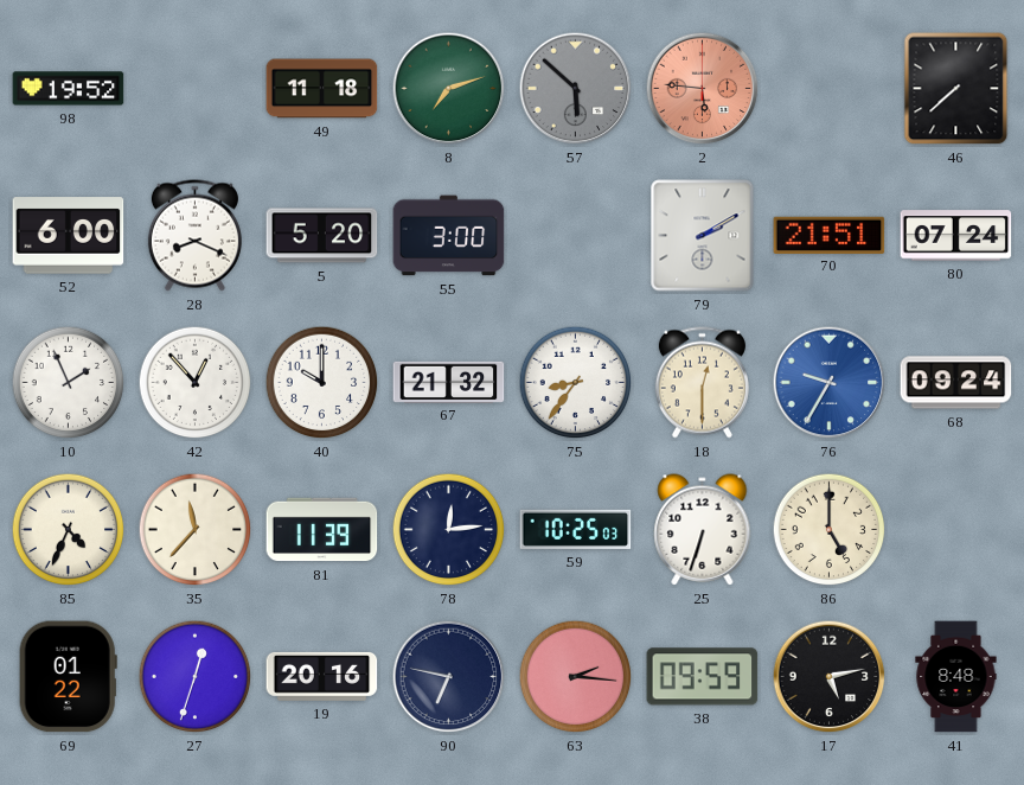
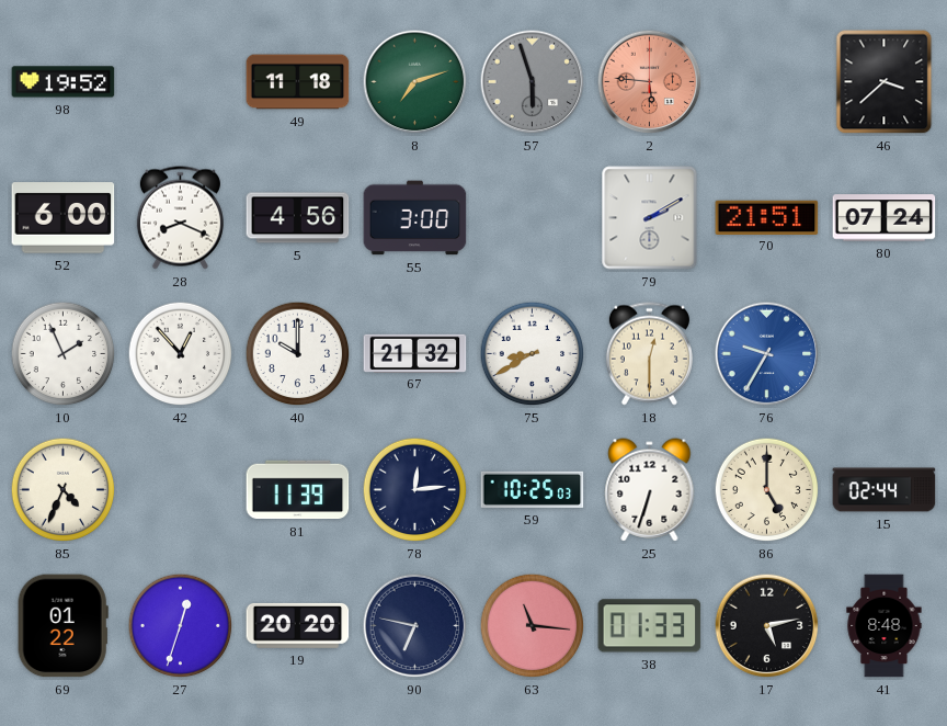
57: 5:52 -> 5:57
46: 7:38 -> 3:38
5: 5:20 -> 4:56
75: 8:36 -> 8:40
68: 09:24 -> none
35: 11:37 -> none
15: none -> 02:44
19: 20:16 -> 20:20
63: 2:16 -> 11:16
38: 09:59 -> 01:33
